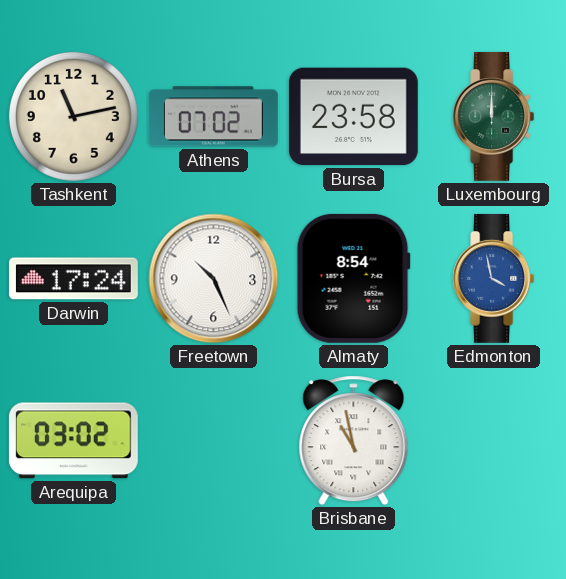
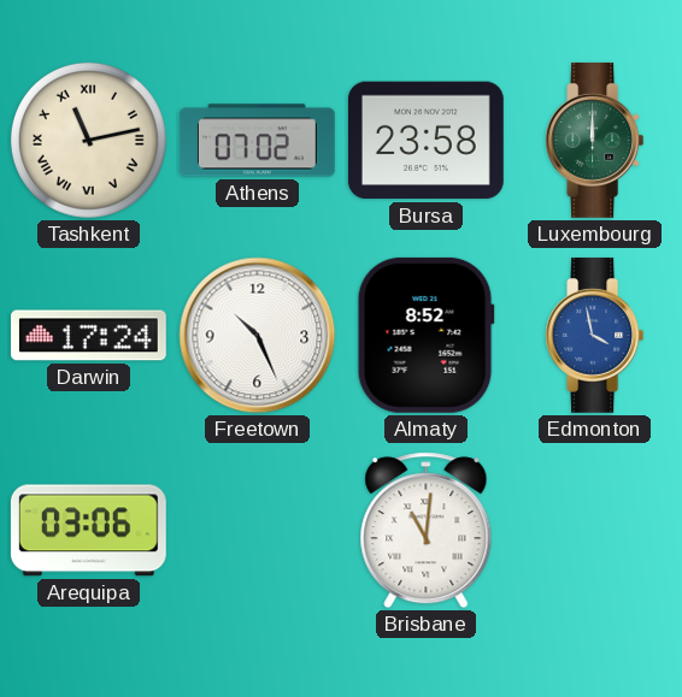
Tashkent numerals: Arabic -> Roman
Almaty: 8:54 -> 8:52
Arequipa: 03:02 -> 03:06
Brisbane: 10:58 -> 11:01
